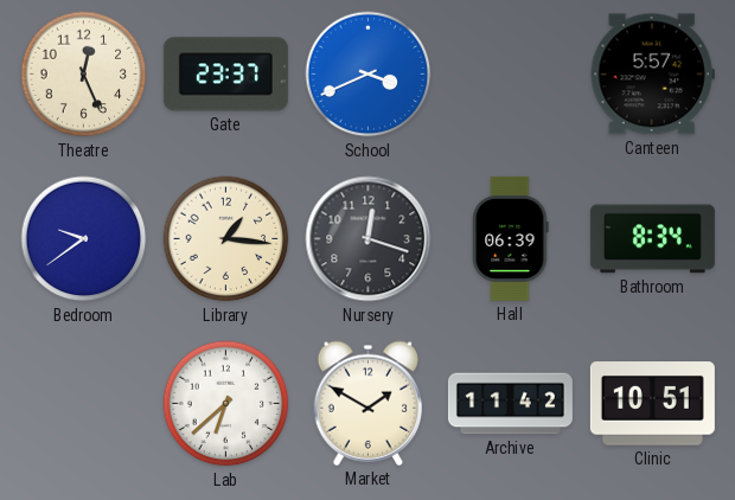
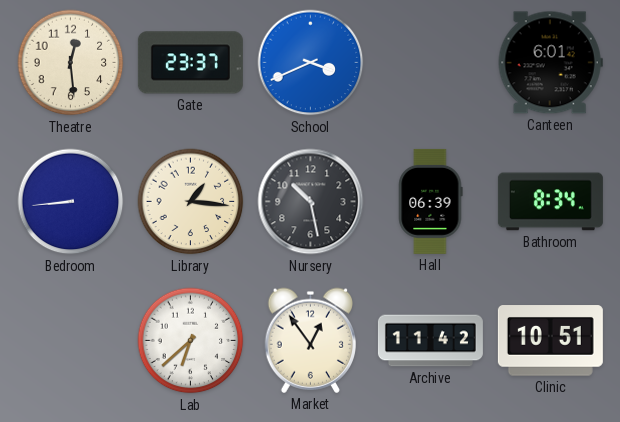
Theatre: 12:26 -> 12:29
Canteen: 5:57 -> 6:01
Bedroom: 9:39 -> 8:44
Nursery: 12:18 -> 10:28
Market: 1:50 -> 12:54
